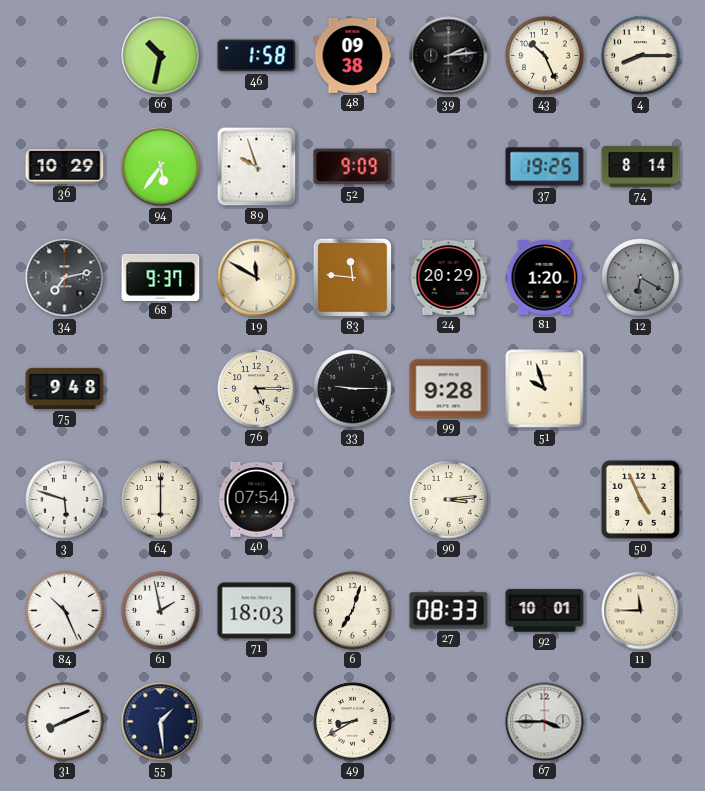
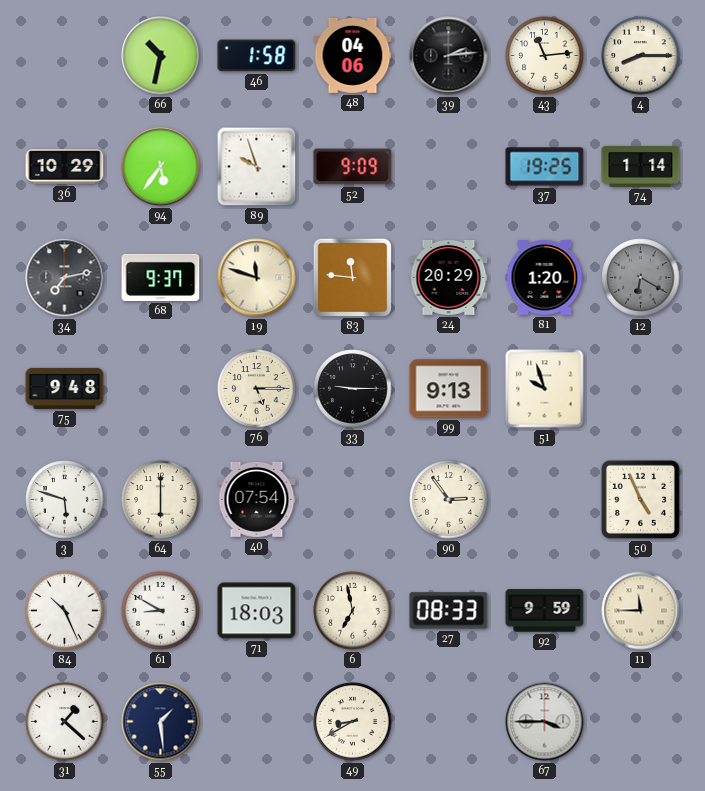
48: 09:38 -> 04:06
43: 10:26 -> 11:14
74: 8:14 -> 1:14
19: 11:50 -> 11:48
99: 9:28 -> 9:13
90: 3:14 -> 2:54
61: 1:58 -> 8:50
6: 7:03 -> 6:58
92: 10:01 -> 9:59
31: 8:11 -> 1:22
